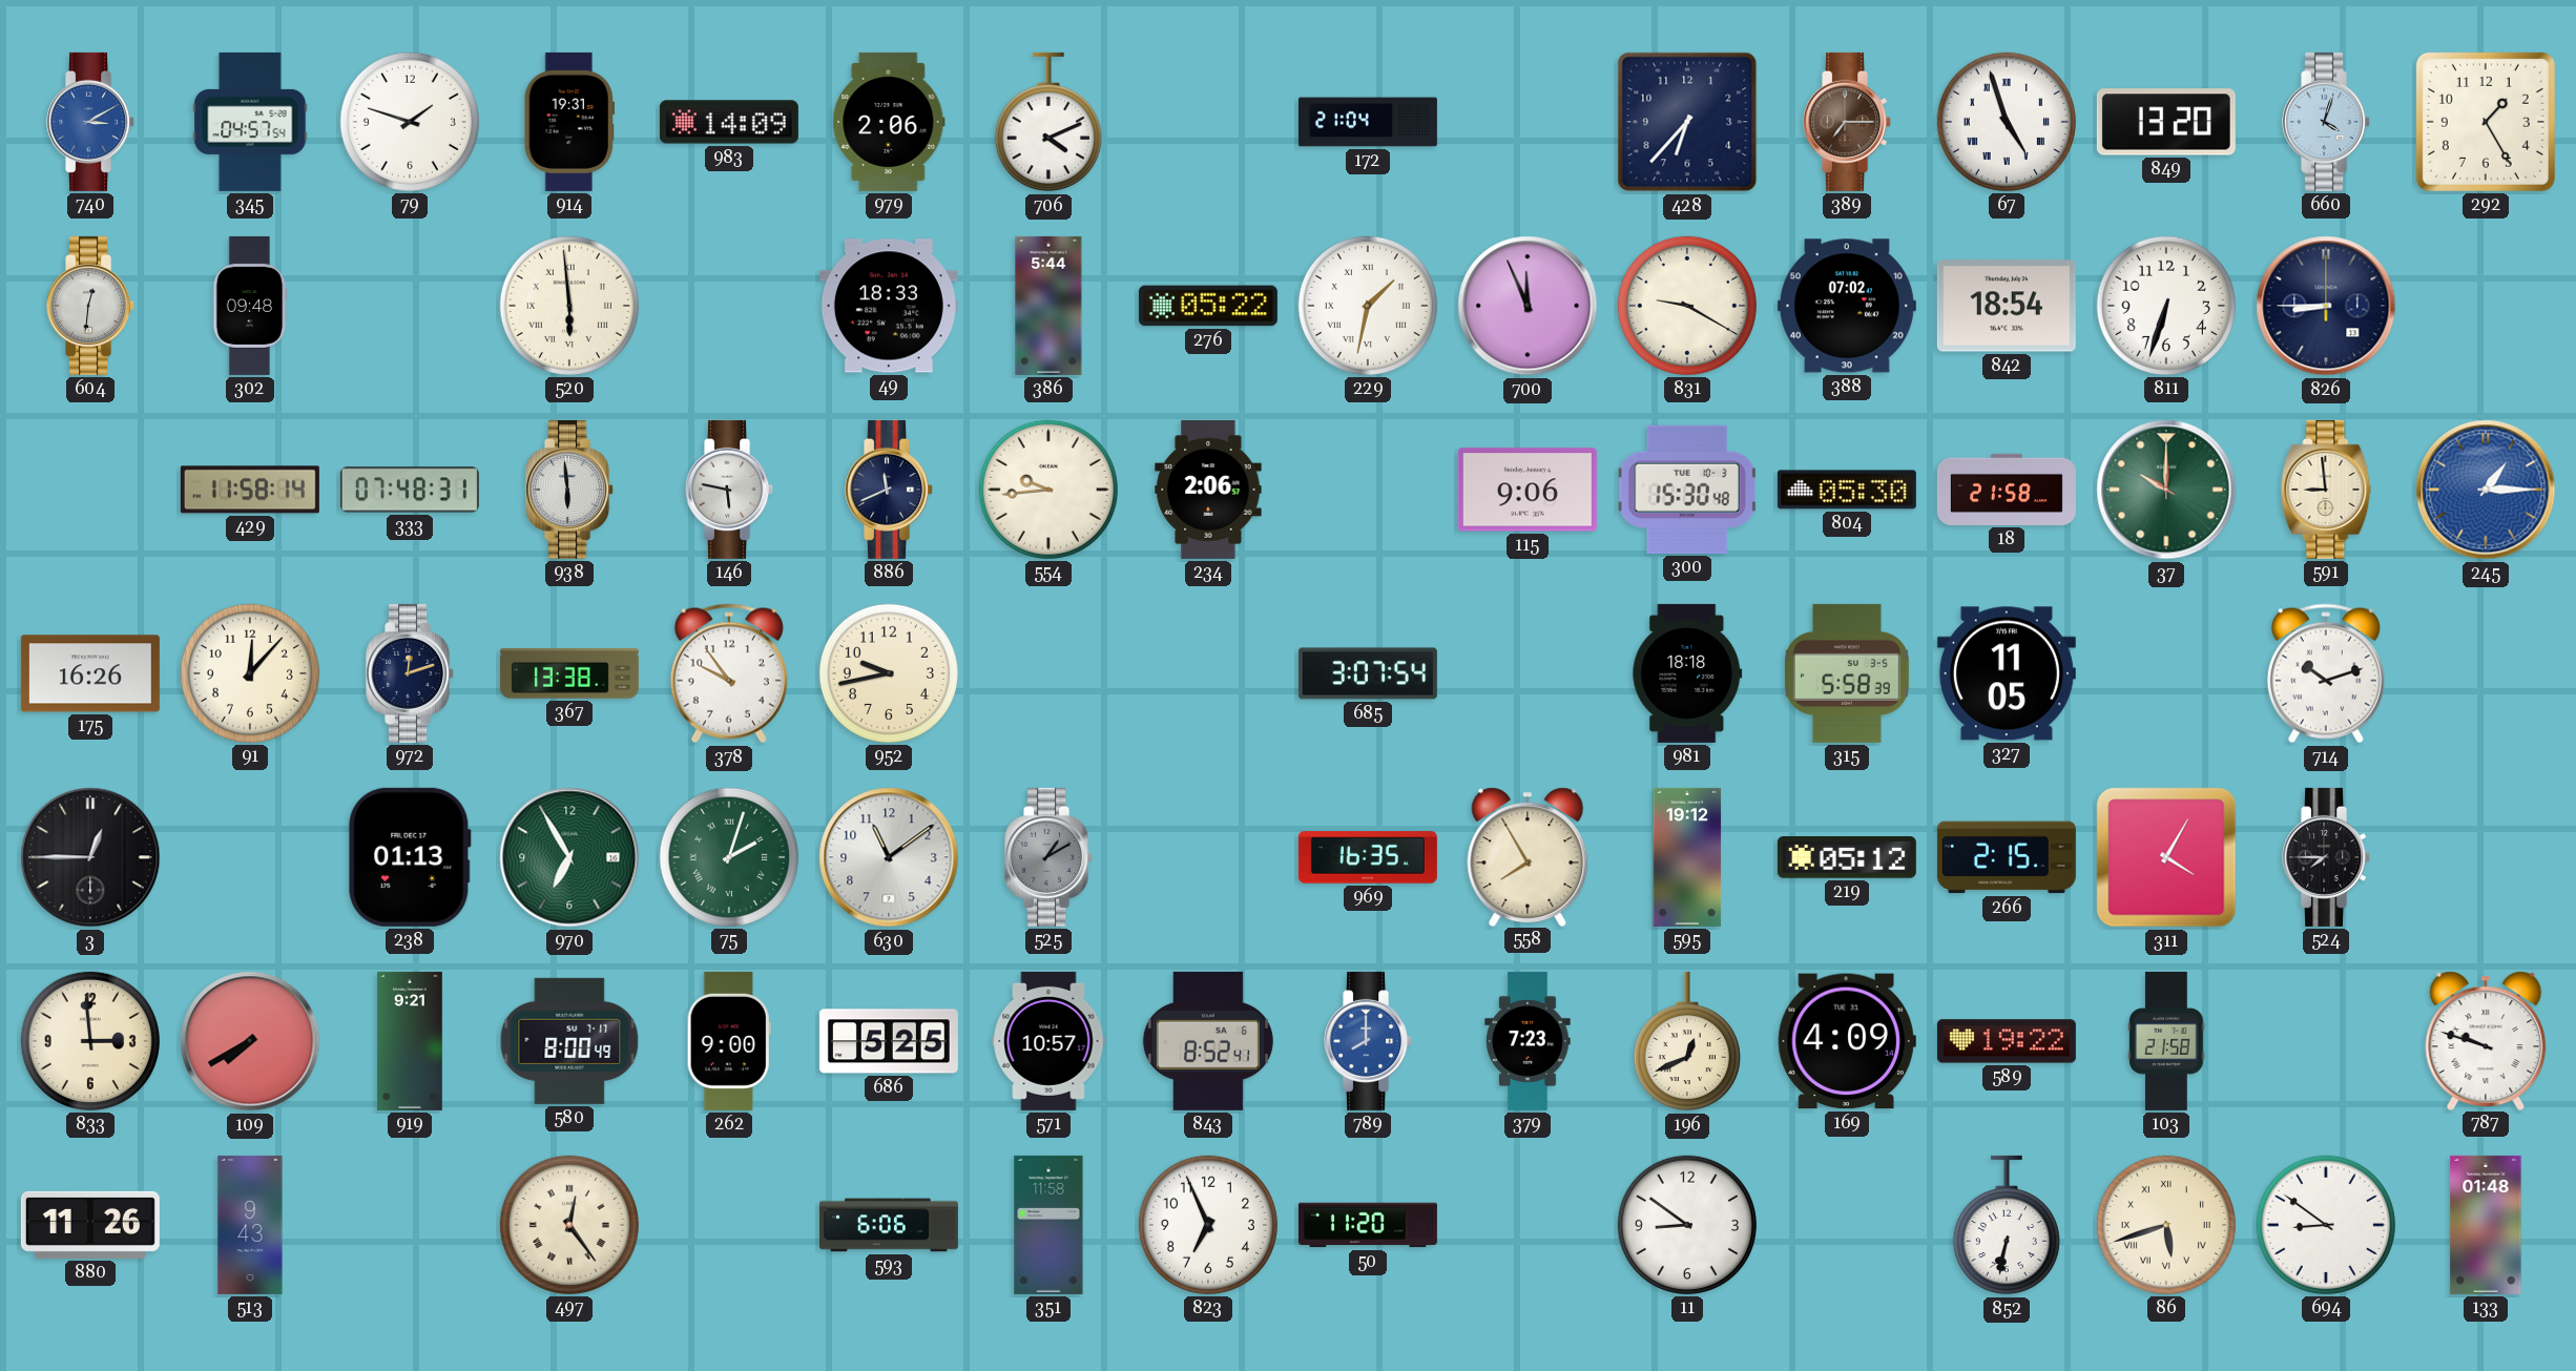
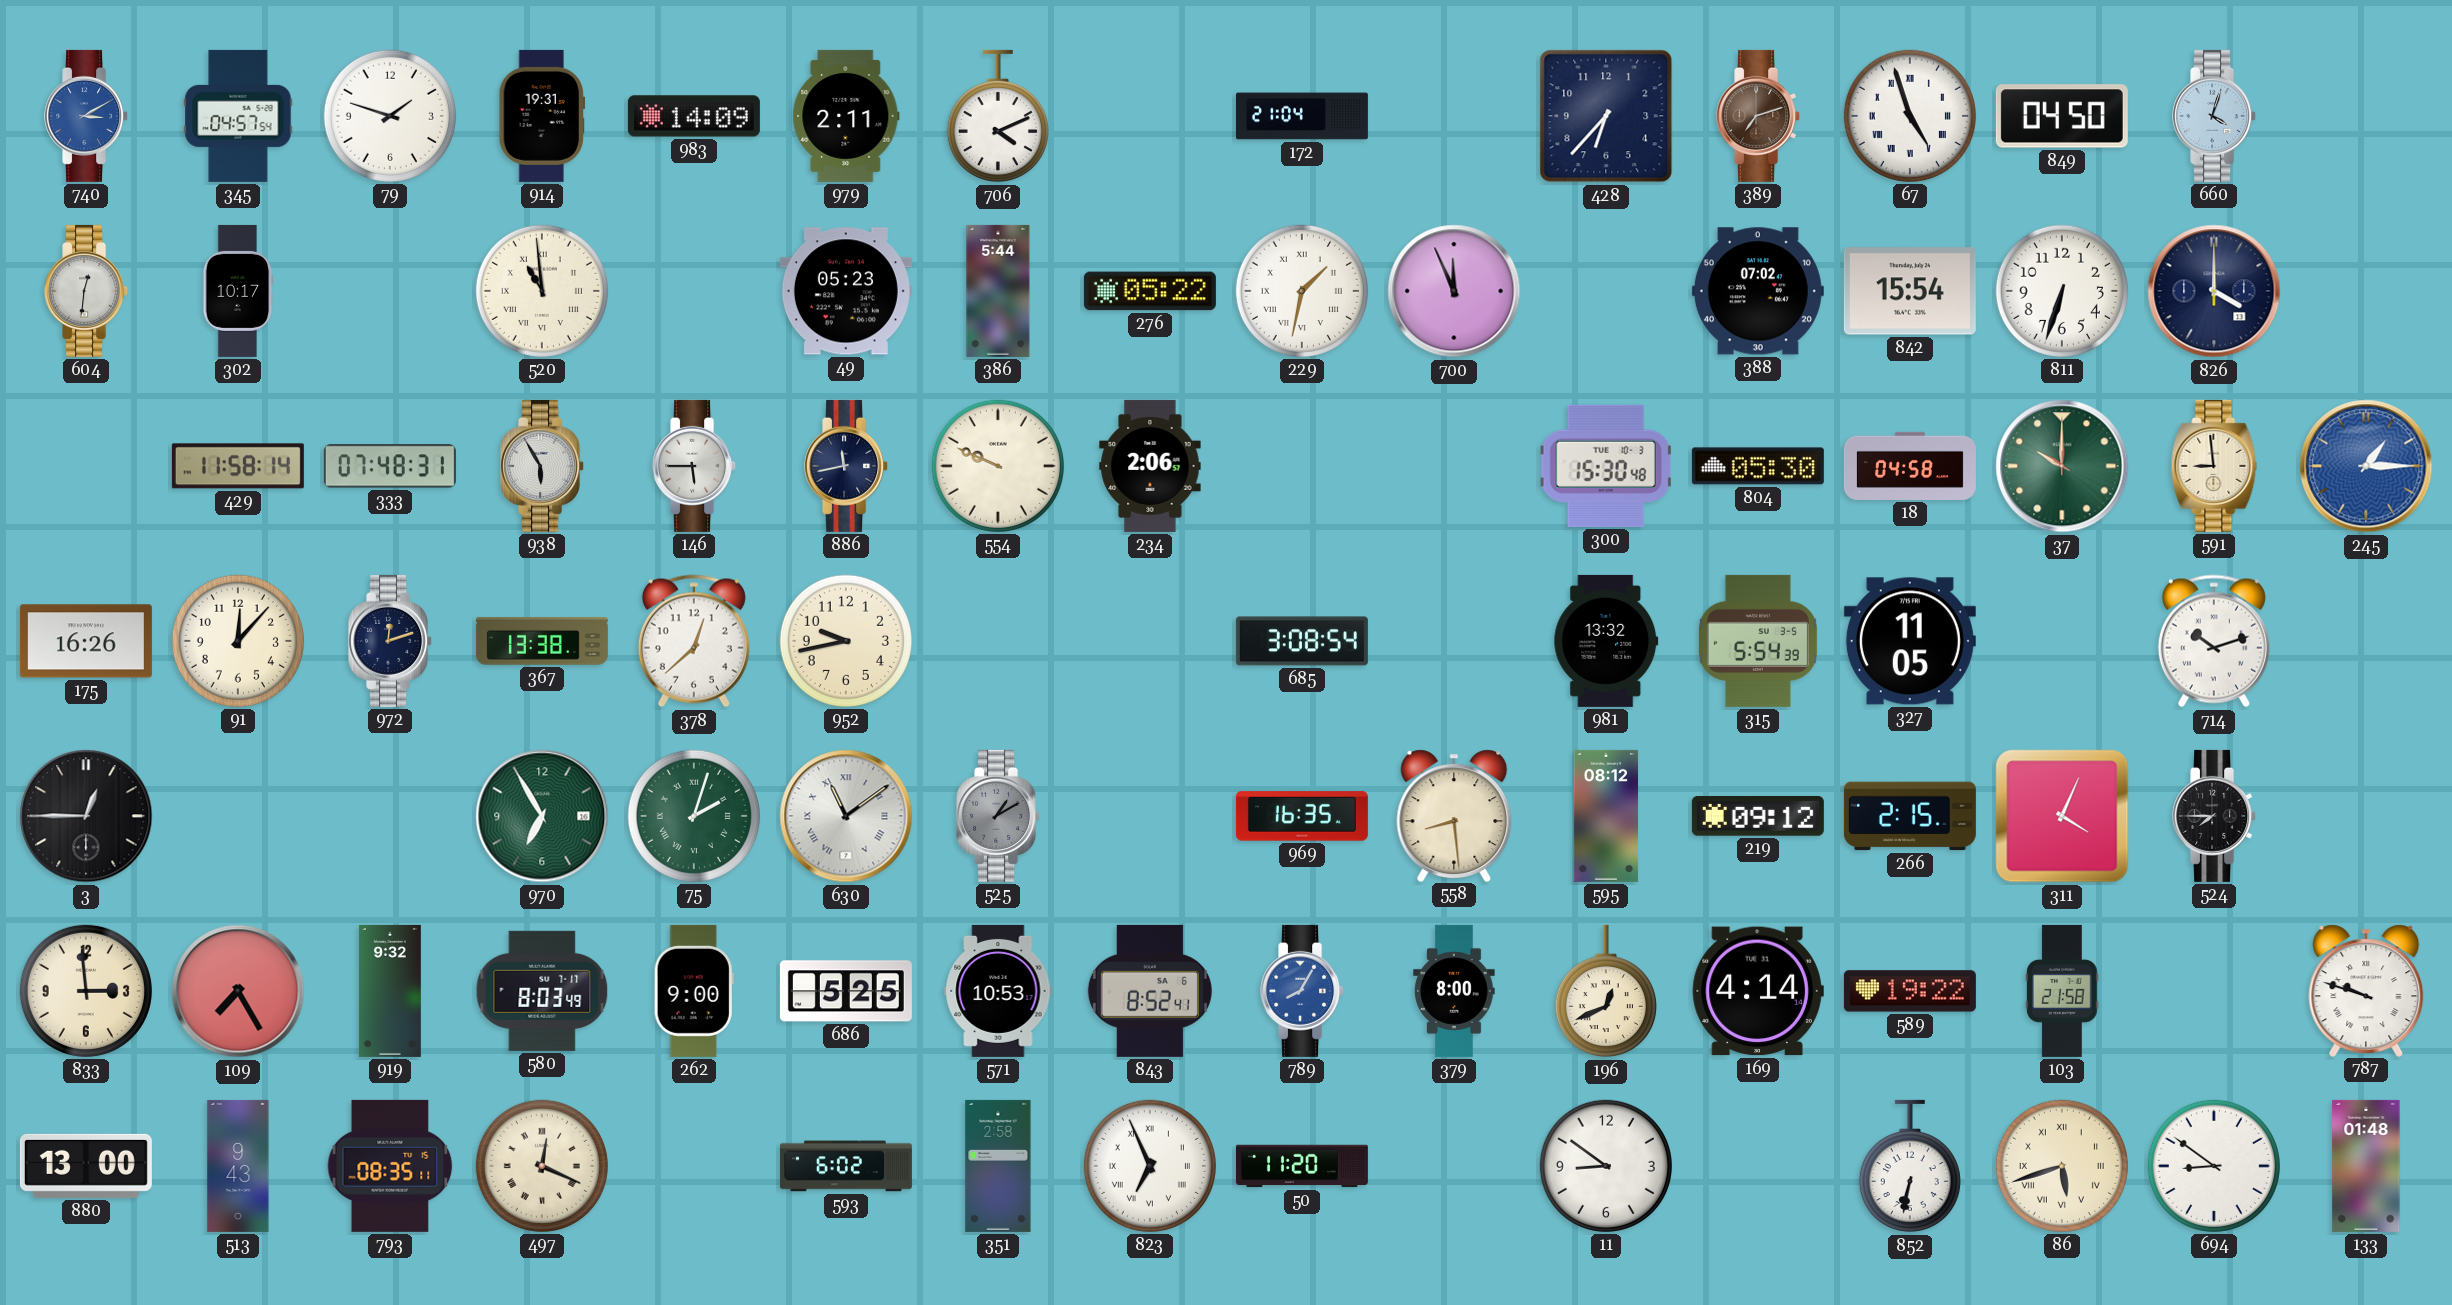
979: 2:06 -> 2:11
389: 7:15 -> 7:12
849: 13:20 -> 04:50
292: 1:25 -> none
302: 09:48 -> 10:17
520: 5:59 -> 10:59
49: 18:33 -> 05:23
831: 9:20 -> none
842: 18:54 -> 15:54
826: 8:45 -> 4:00
938: 5:59 -> 5:55
146: 5:47 -> 5:45
886: 11:41 -> 11:43
554: 9:44 -> 9:49
115: 9:06 -> none
18: 21:58 -> 04:58
378: 9:54 -> 12:38
685: 3:07 -> 3:08
981: 18:18 -> 13:32
315: 5:58 -> 5:54
238: 01:13 -> none
630 numerals: Arabic -> Roman
558: 7:55 -> 8:29
595: 19:12 -> 08:12
219: 05:12 -> 09:12
311: 4:05 -> 4:04
109: 7:40 -> 7:25
919: 9:21 -> 9:32
580: 8:00 -> 8:03
571: 10:57 -> 10:53
789: 8:00 -> 8:05
379: 7:23 -> 8:00
169: 4:09 -> 4:14
880: 11:26 -> 13:00
793: none -> 08:35
497: 12:24 -> 12:19
593: 6:06 -> 6:02
351: 11:58 -> 2:58
823 numerals: Arabic -> Roman
